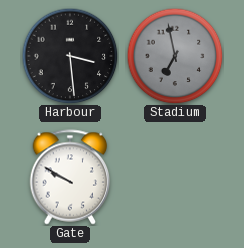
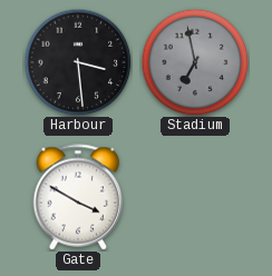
Gate: 9:50 -> 3:50
